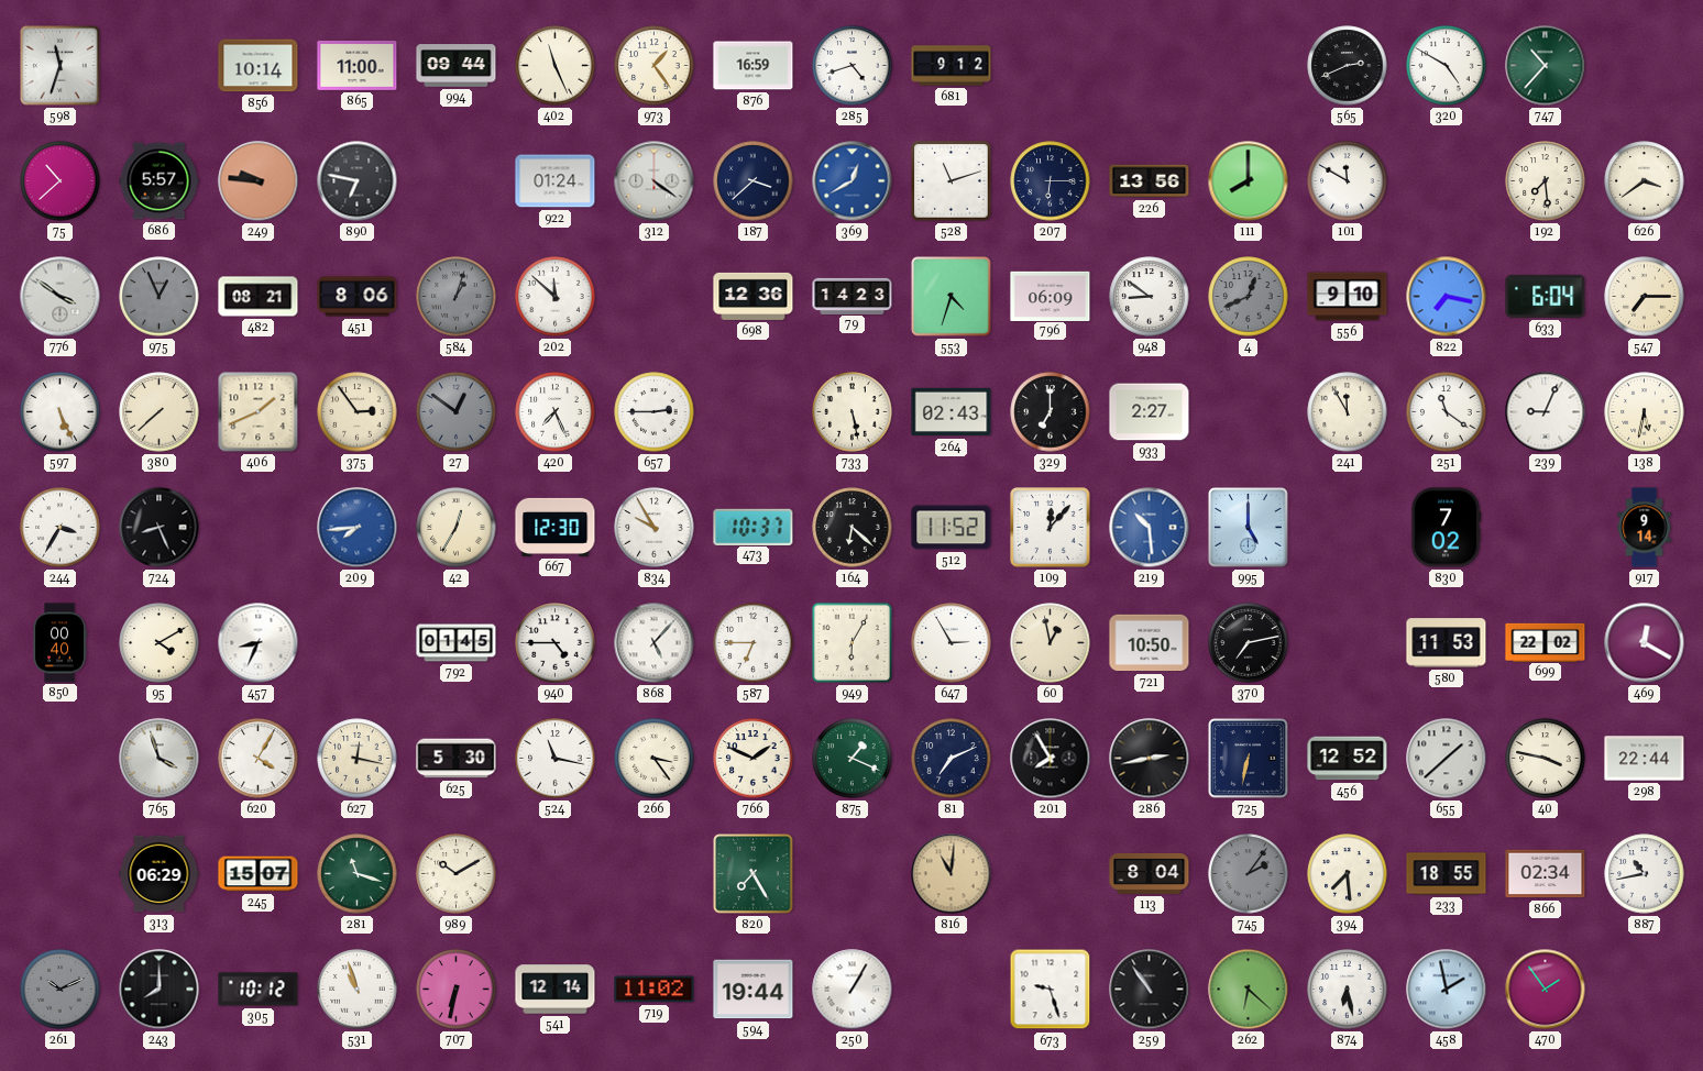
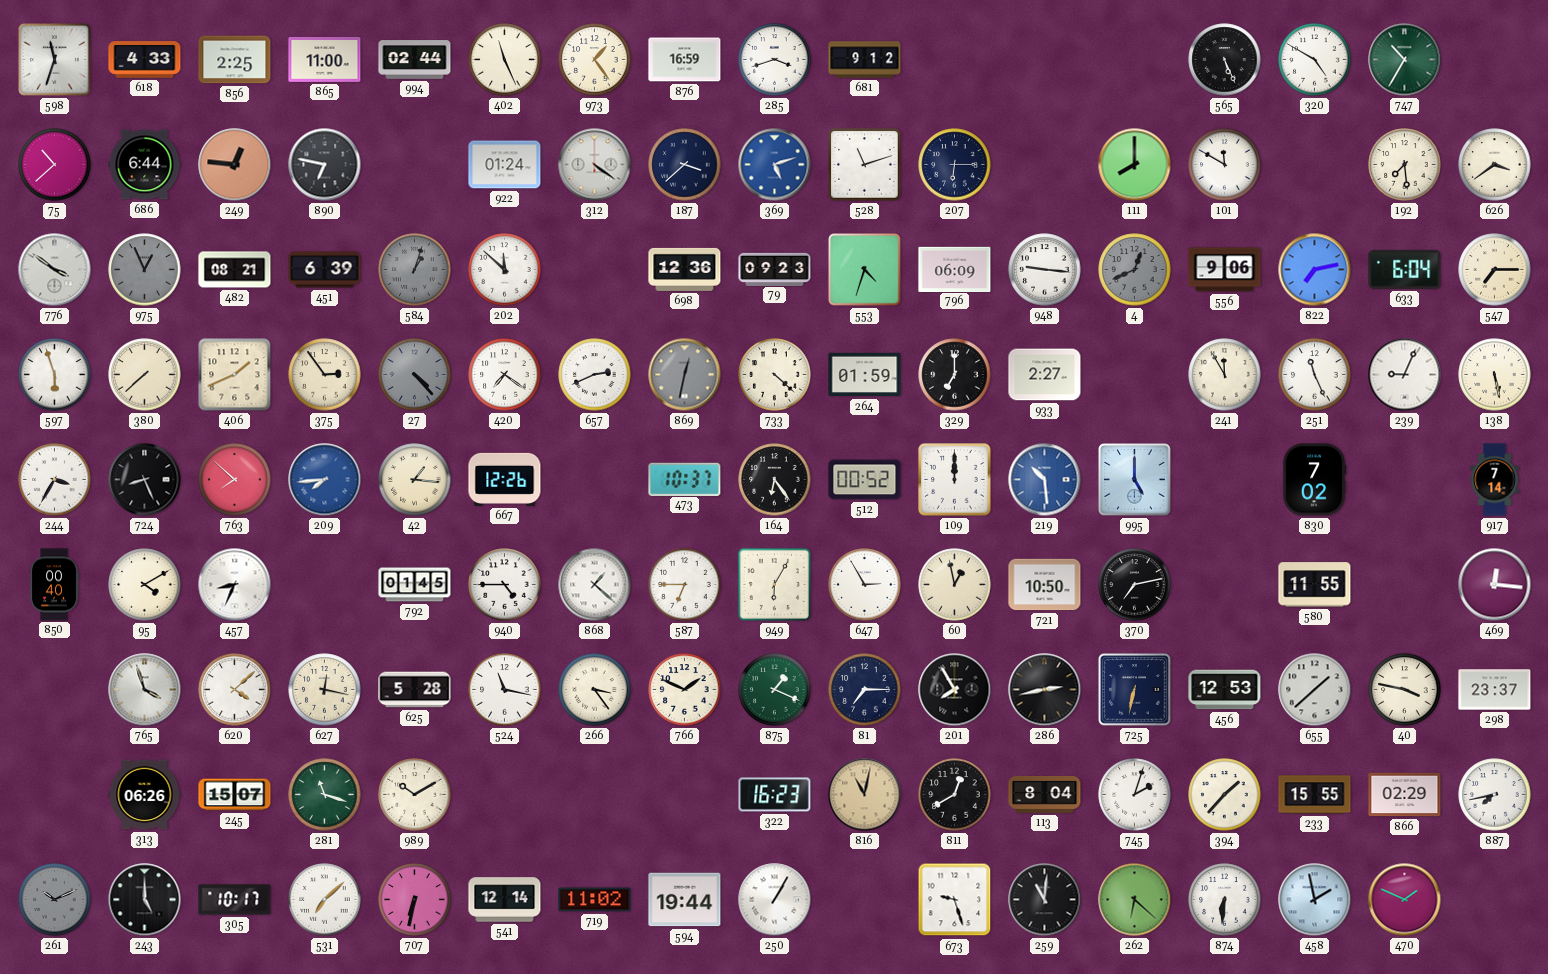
618: none -> 4:33
856: 10:14 -> 2:25
994: 09:44 -> 02:44
285: 4:42 -> 3:42
565: 2:41 -> 5:26
747: 10:37 -> 10:35
686: 5:57 -> 6:44
249: 9:46 -> 12:46
369: 12:40 -> 5:12
226: 13:56 -> none
451: 8:06 -> 6:39
79: 14:23 -> 09:23
948: 8:51 -> 9:16
556: 9:10 -> 9:06
822: 7:17 -> 7:13
597: 5:26 -> 5:57
27: 12:51 -> 4:23
420: 7:26 -> 7:21
657: 2:45 -> 2:41
869: none -> 12:32
733: 5:28 -> 4:22
264: 02:43 -> 01:59
251: 11:21 -> 11:26
138: 5:32 -> 5:28
763: none -> 7:52
42: 12:35 -> 1:16
667: 12:30 -> 12:26
834: 9:55 -> none
164: 6:22 -> 6:24
512: 11:52 -> 00:52
109: 12:07 -> 12:00
917: 9:14 -> 7:14
868: 5:07 -> 1:22
580: 11:53 -> 11:55
699: 22:02 -> none
469: 12:20 -> 12:16
620: 4:05 -> 4:08
625: 5:30 -> 5:28
81: 7:11 -> 7:15
456: 12:52 -> 12:53
298: 22:44 -> 23:37
313: 06:29 -> 06:26
820: 7:25 -> none
322: none -> 16:23
816: 11:01 -> 11:02
811: none -> 12:40
745: 2:06 -> 2:03
745 dial: grey -> white
394: 7:29 -> 1:37
233: 18:55 -> 15:55
866: 02:34 -> 02:29
887: 10:43 -> 7:43
243: 8:00 -> 5:00
305: 10:12 -> 10:17
531: 10:57 -> 7:08
259: 10:54 -> 11:01
874: 6:28 -> 6:31
470: 1:54 -> 1:49
